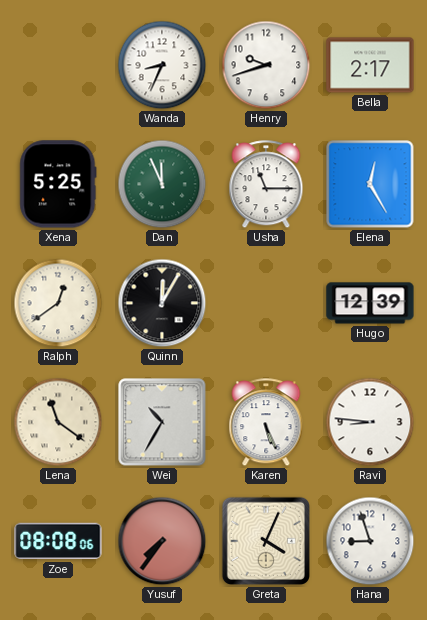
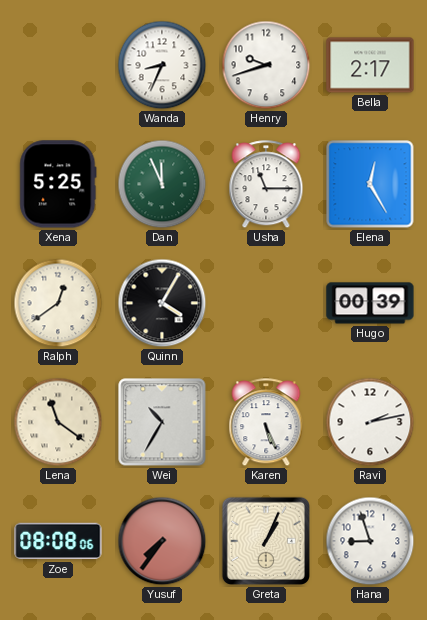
Quinn: 12:05 -> 4:05
Hugo: 12:39 -> 00:39
Ravi: 8:46 -> 2:13
Greta: 4:04 -> 1:04
